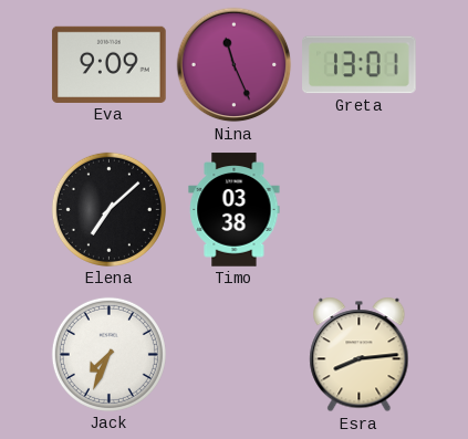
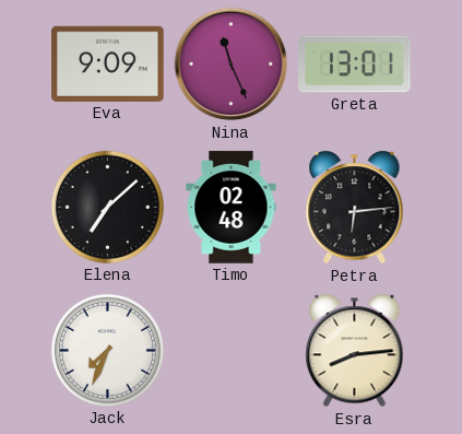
Timo: 03:38 -> 02:48
Petra: none -> 6:14
